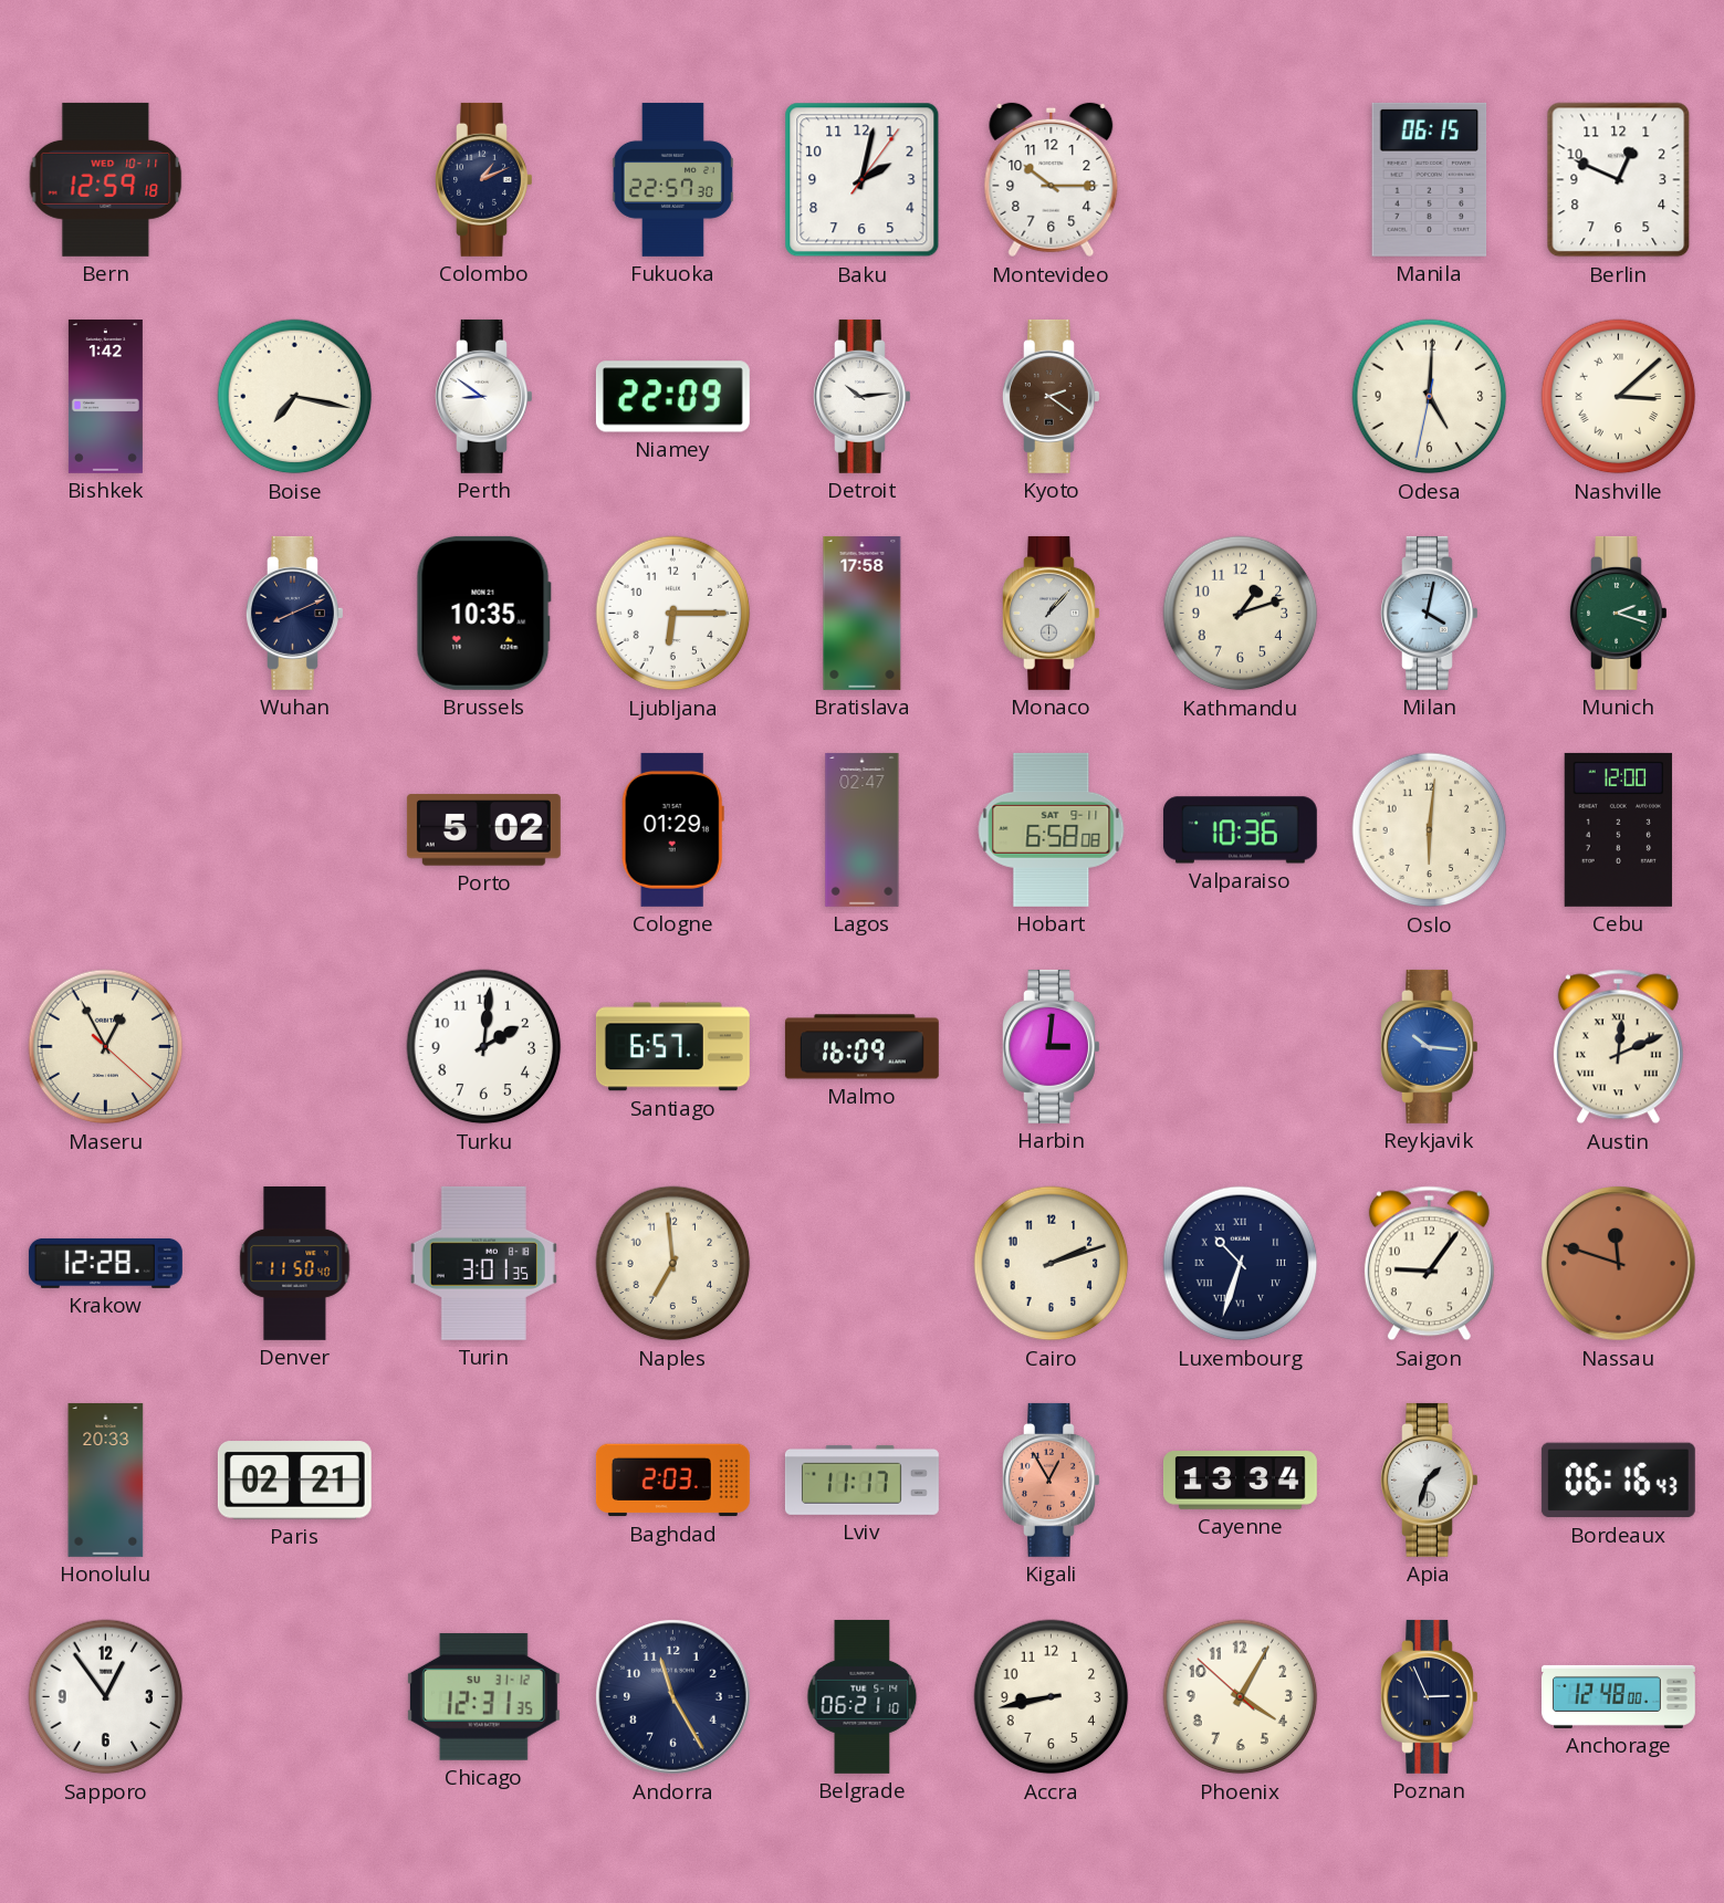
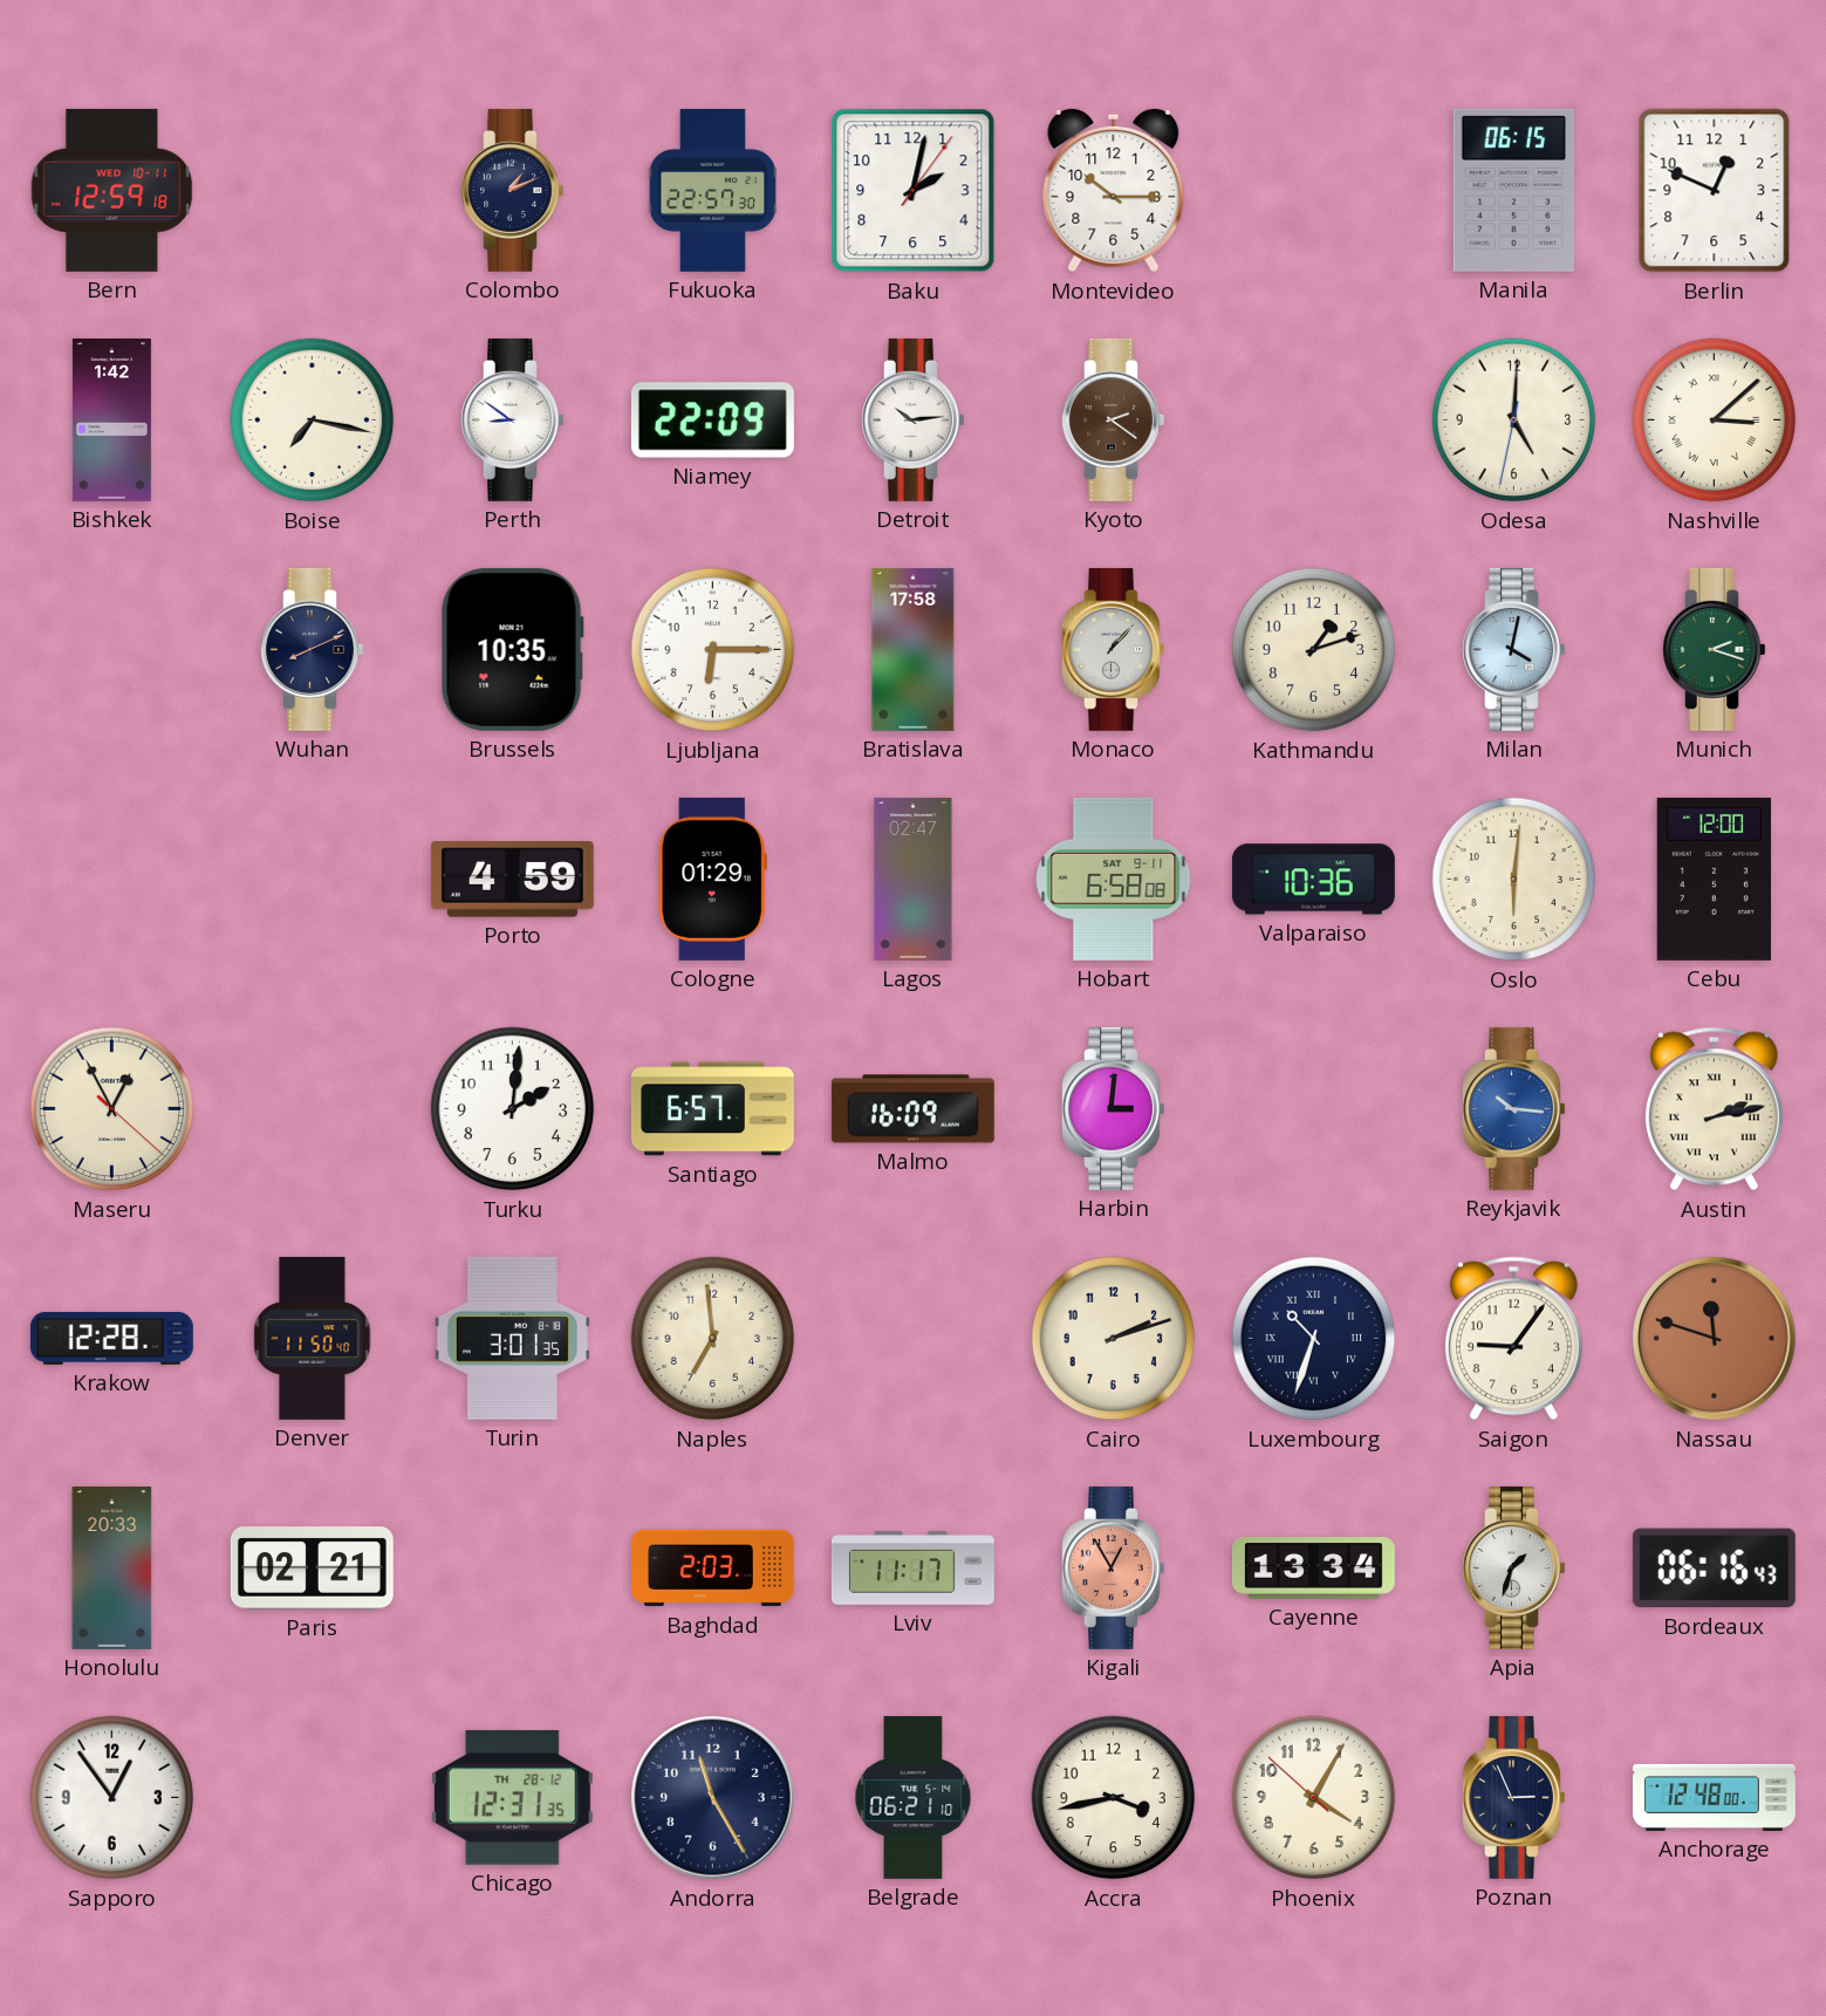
Porto: 5:02 -> 4:59
Austin: 12:11 -> 2:13
Chicago date: SU 31-12 -> TH 28-12
Accra: 8:43 -> 3:43
